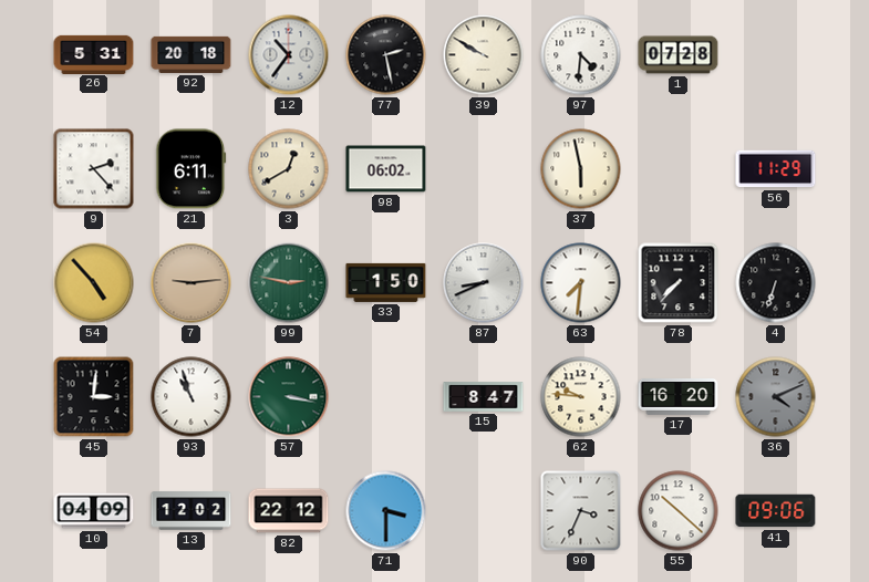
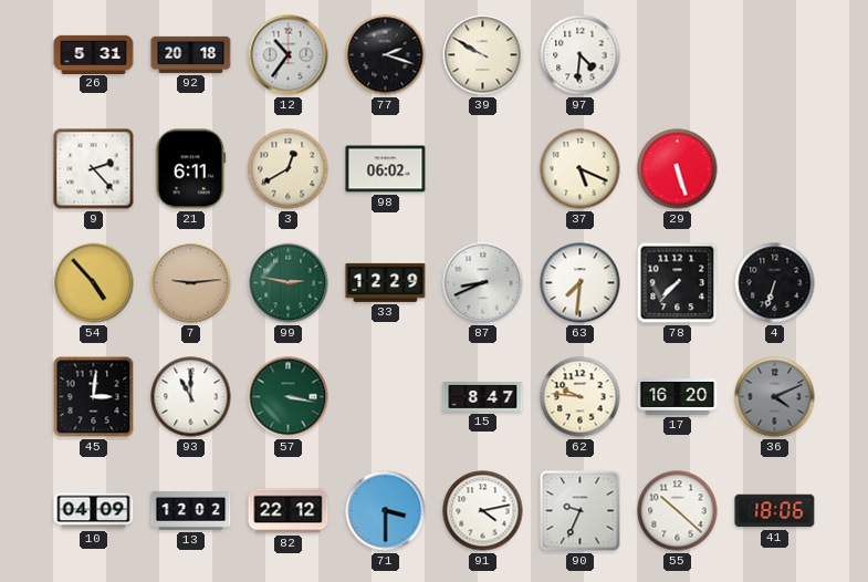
77: 2:28 -> 2:18
1: 07:28 -> none
37: 5:58 -> 5:19
29: none -> 5:27
56: 11:29 -> none
33: 1:50 -> 12:29
93: 10:57 -> 11:00
91: none -> 4:13
90: 3:34 -> 9:34
41: 09:06 -> 18:06
